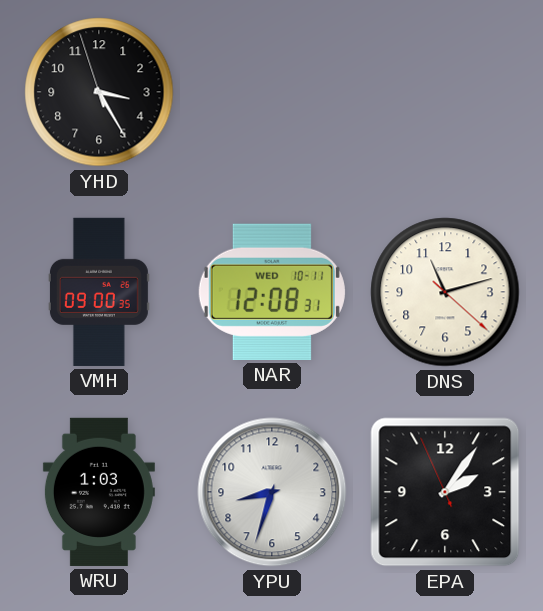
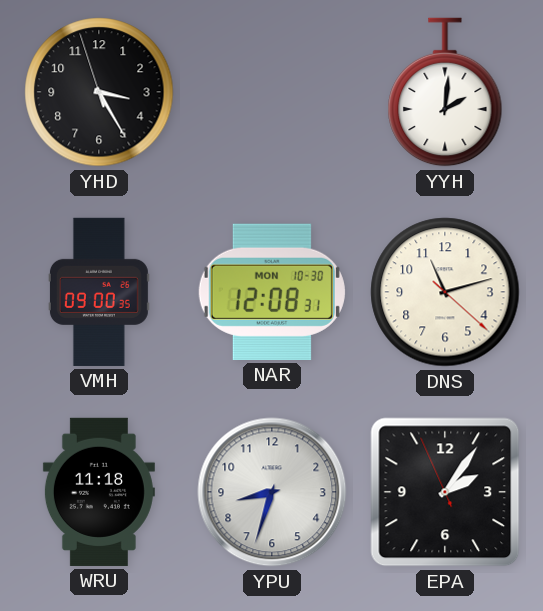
YYH: none -> 2:01
NAR date: WED 10-11 -> MON 10-30
WRU: 1:03 -> 11:18
